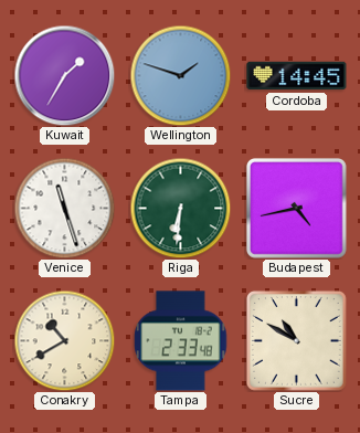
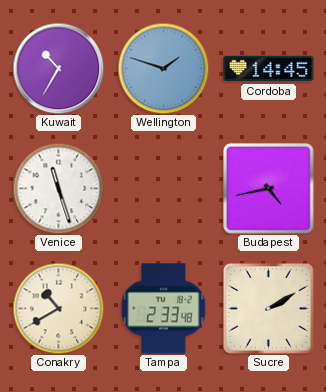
Kuwait: 1:35 -> 10:35
Riga: 6:31 -> none
Sucre: 10:50 -> 2:10
